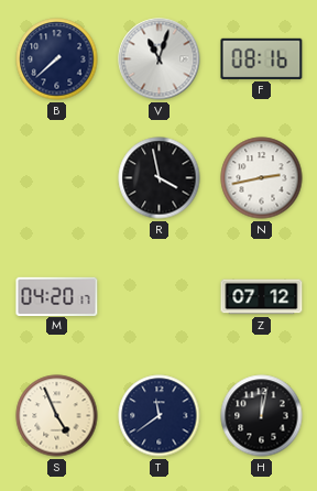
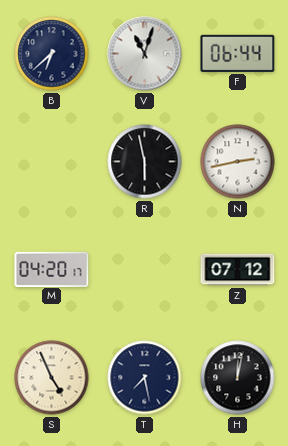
B: 7:38 -> 6:38
F: 08:16 -> 06:44
R: 3:58 -> 5:58
T: 11:39 -> 7:28
